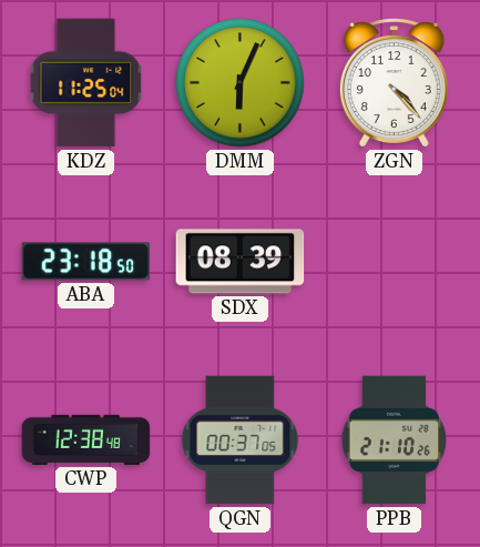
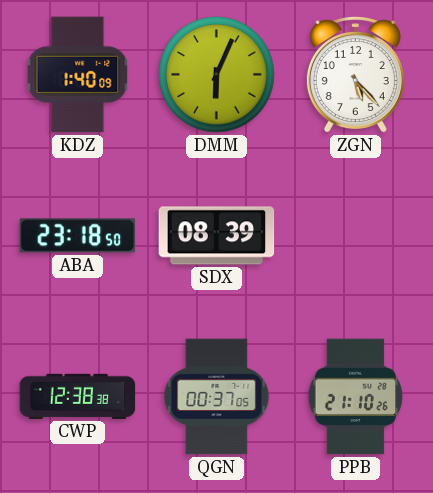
KDZ: 11:25 -> 1:40
ZGN: 4:23 -> 5:23
CWP: 12:38:48 -> 12:38:38
